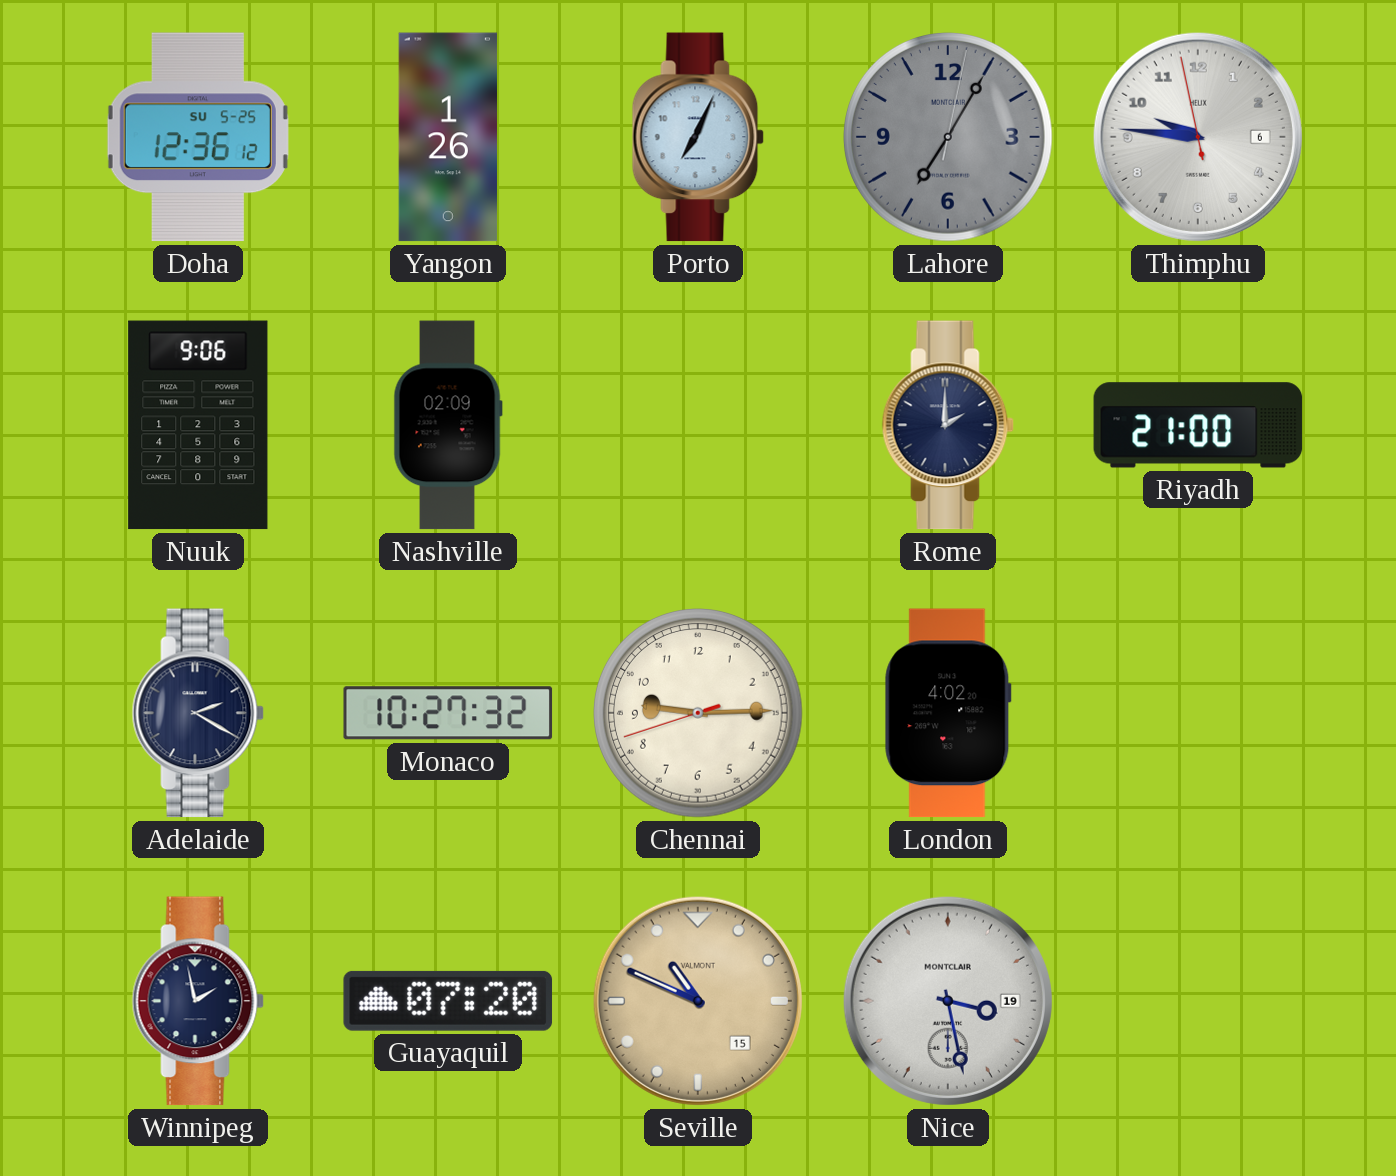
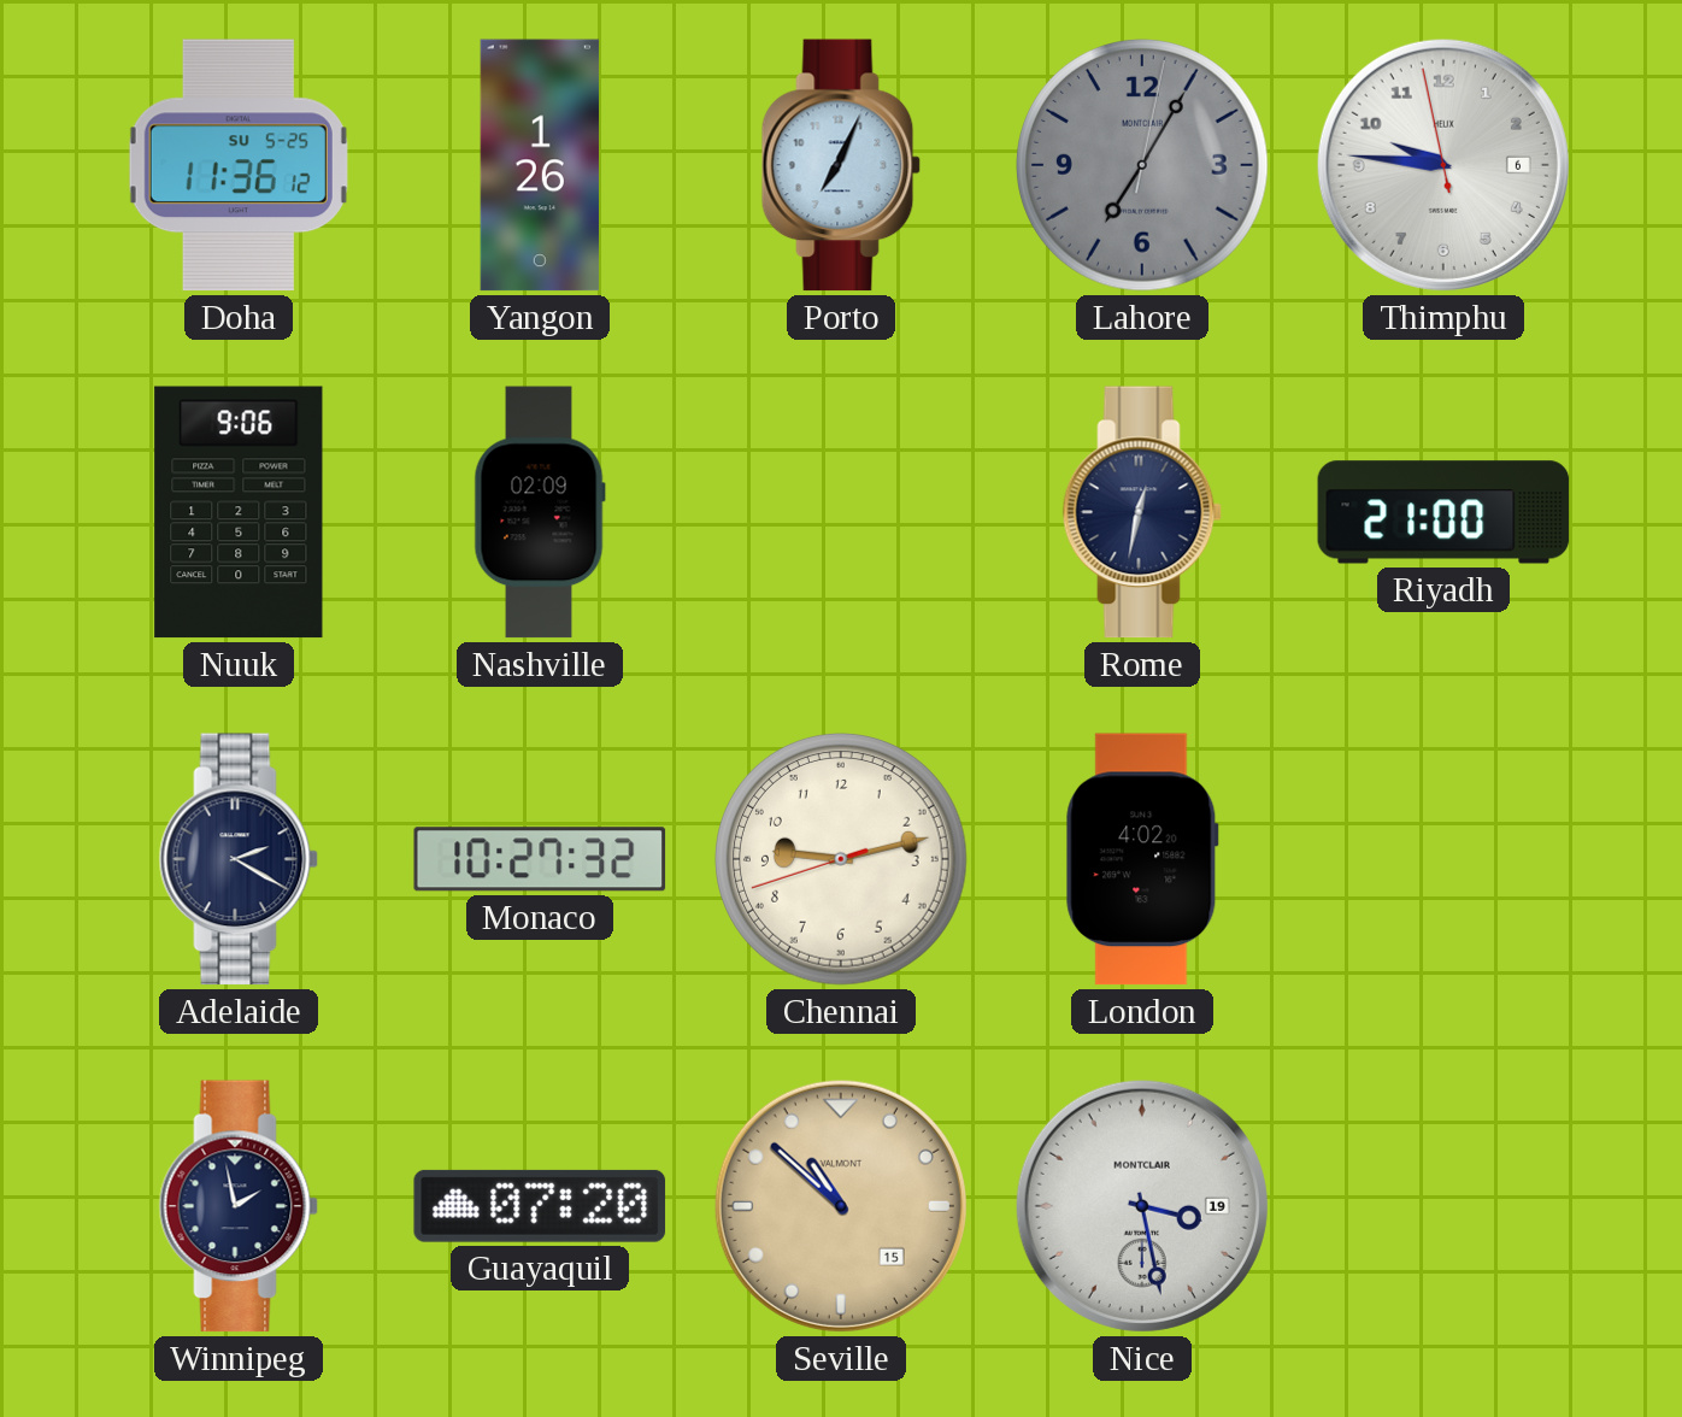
Doha: 12:36 -> 11:36
Rome: 2:00 -> 12:32
Chennai: 9:14 -> 9:12
Seville: 10:49 -> 10:52
